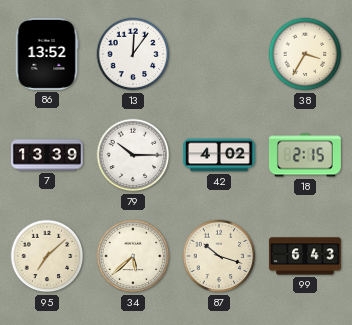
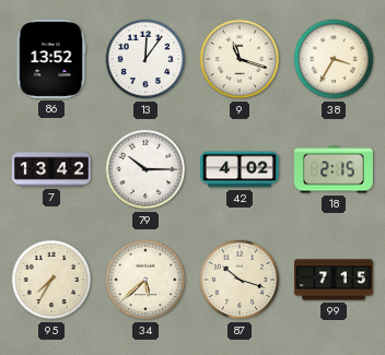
9: none -> 11:18
7: 13:39 -> 13:42
95: 7:08 -> 7:35
99: 6:43 -> 7:15
